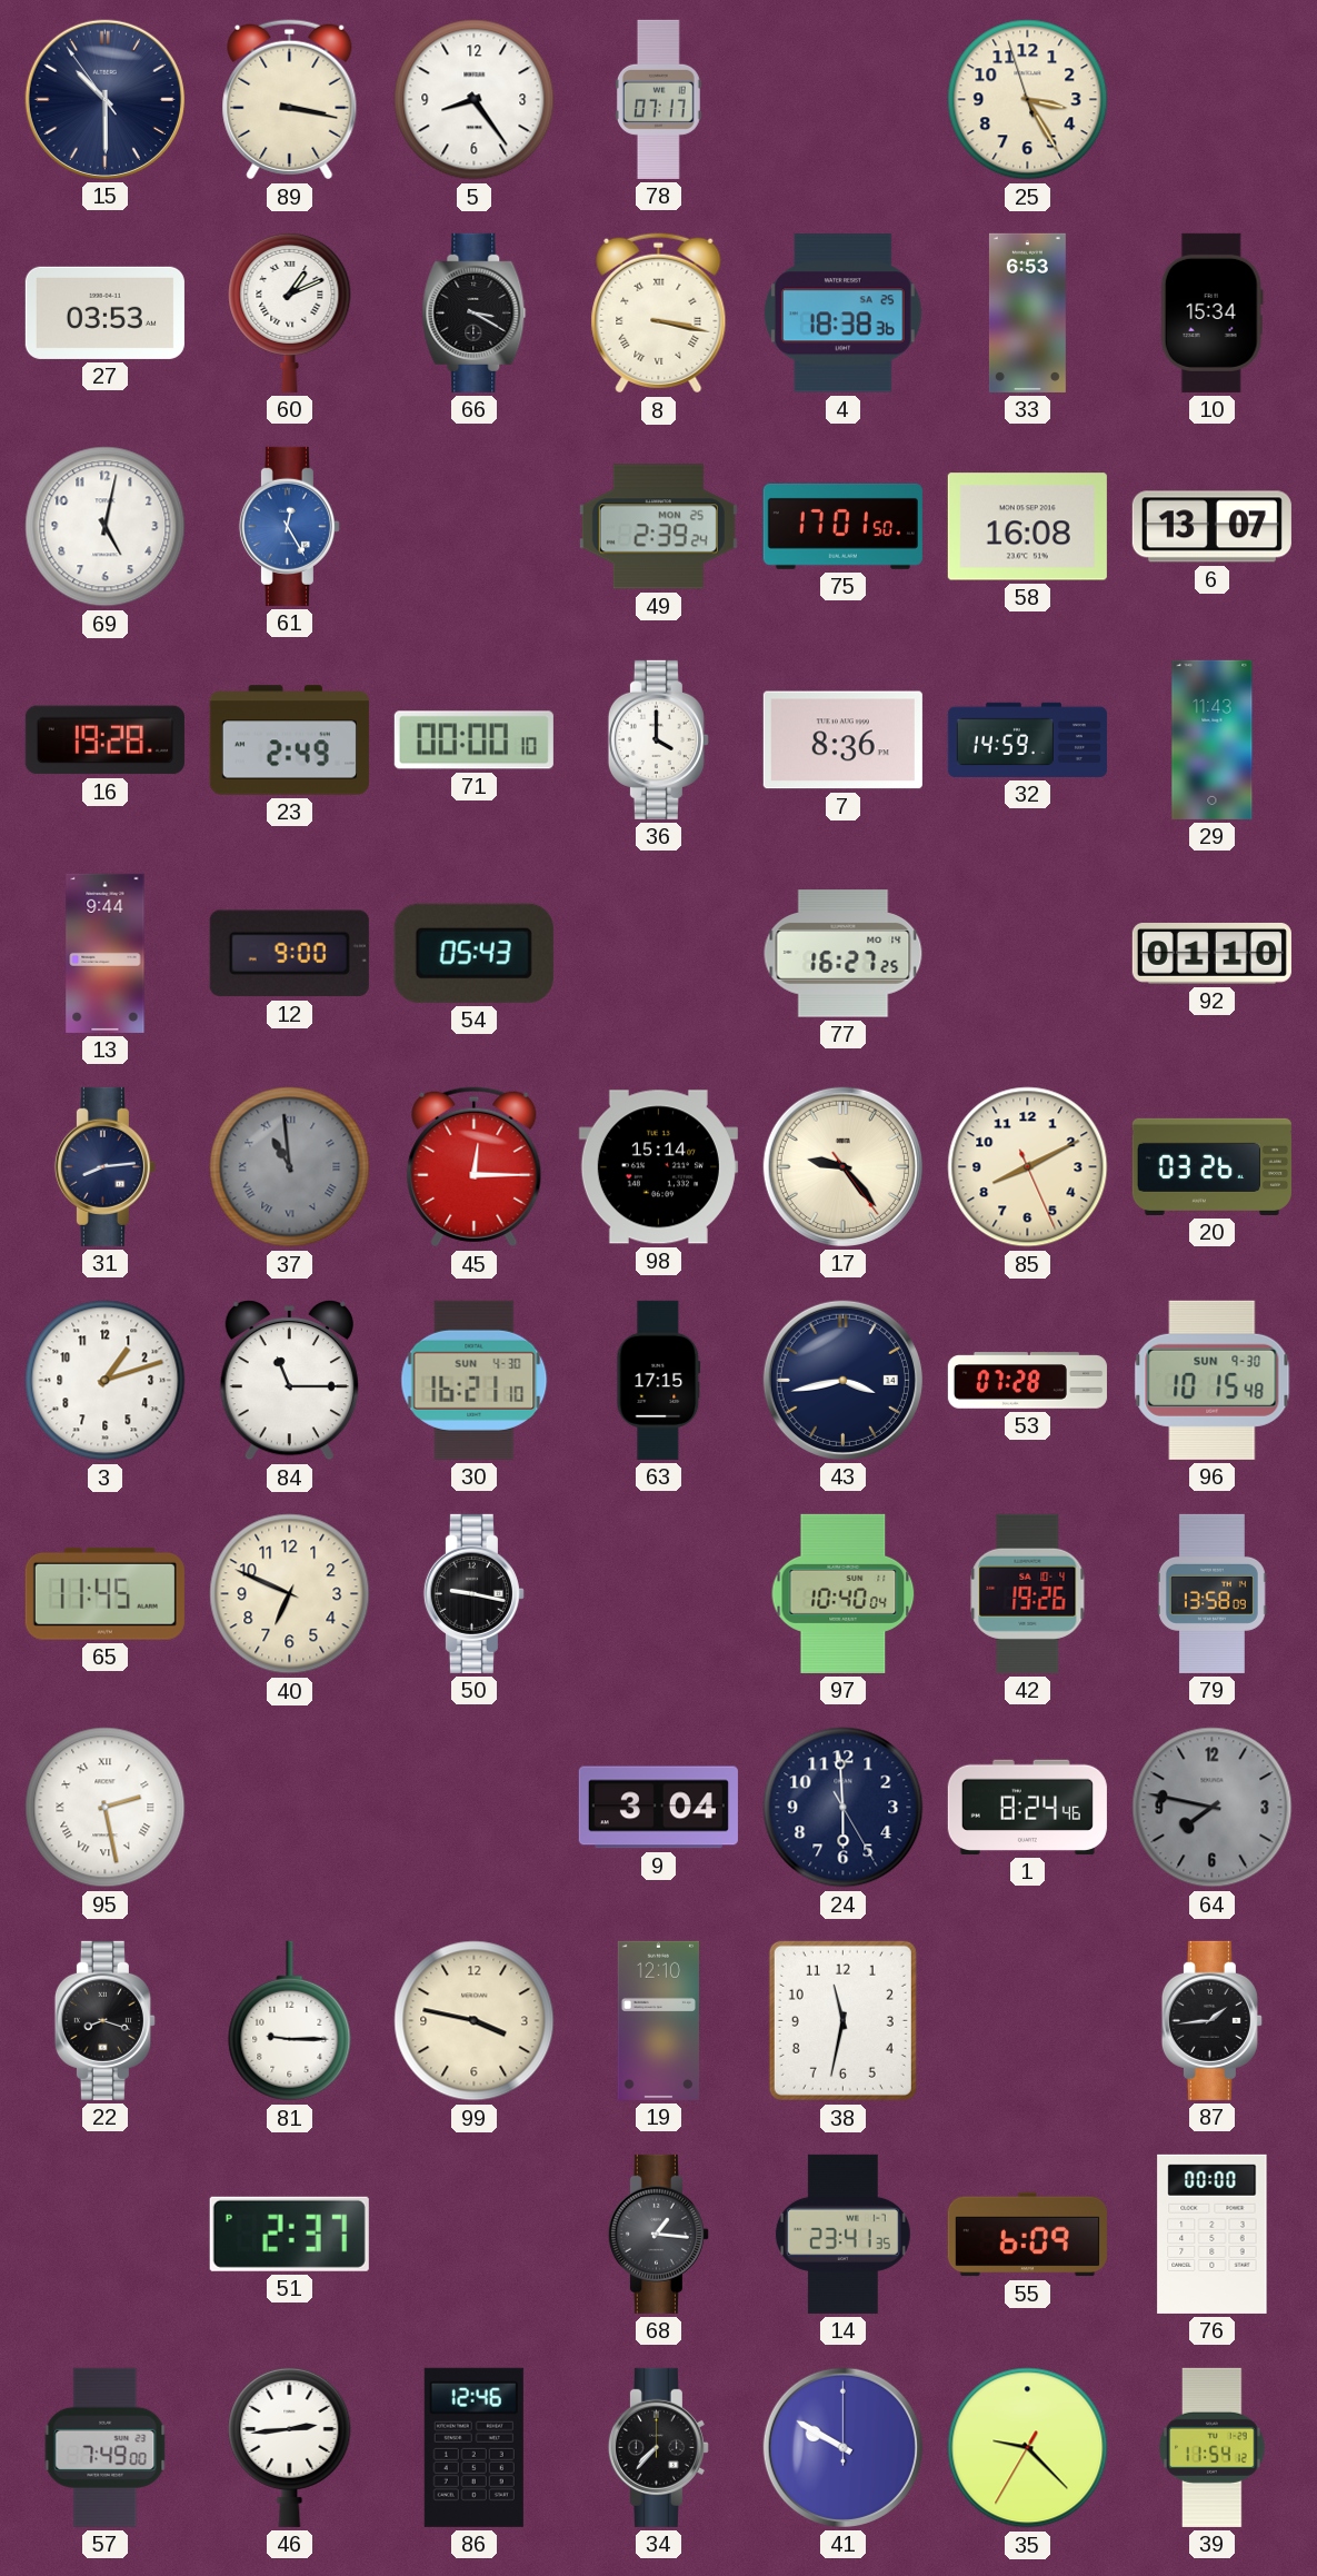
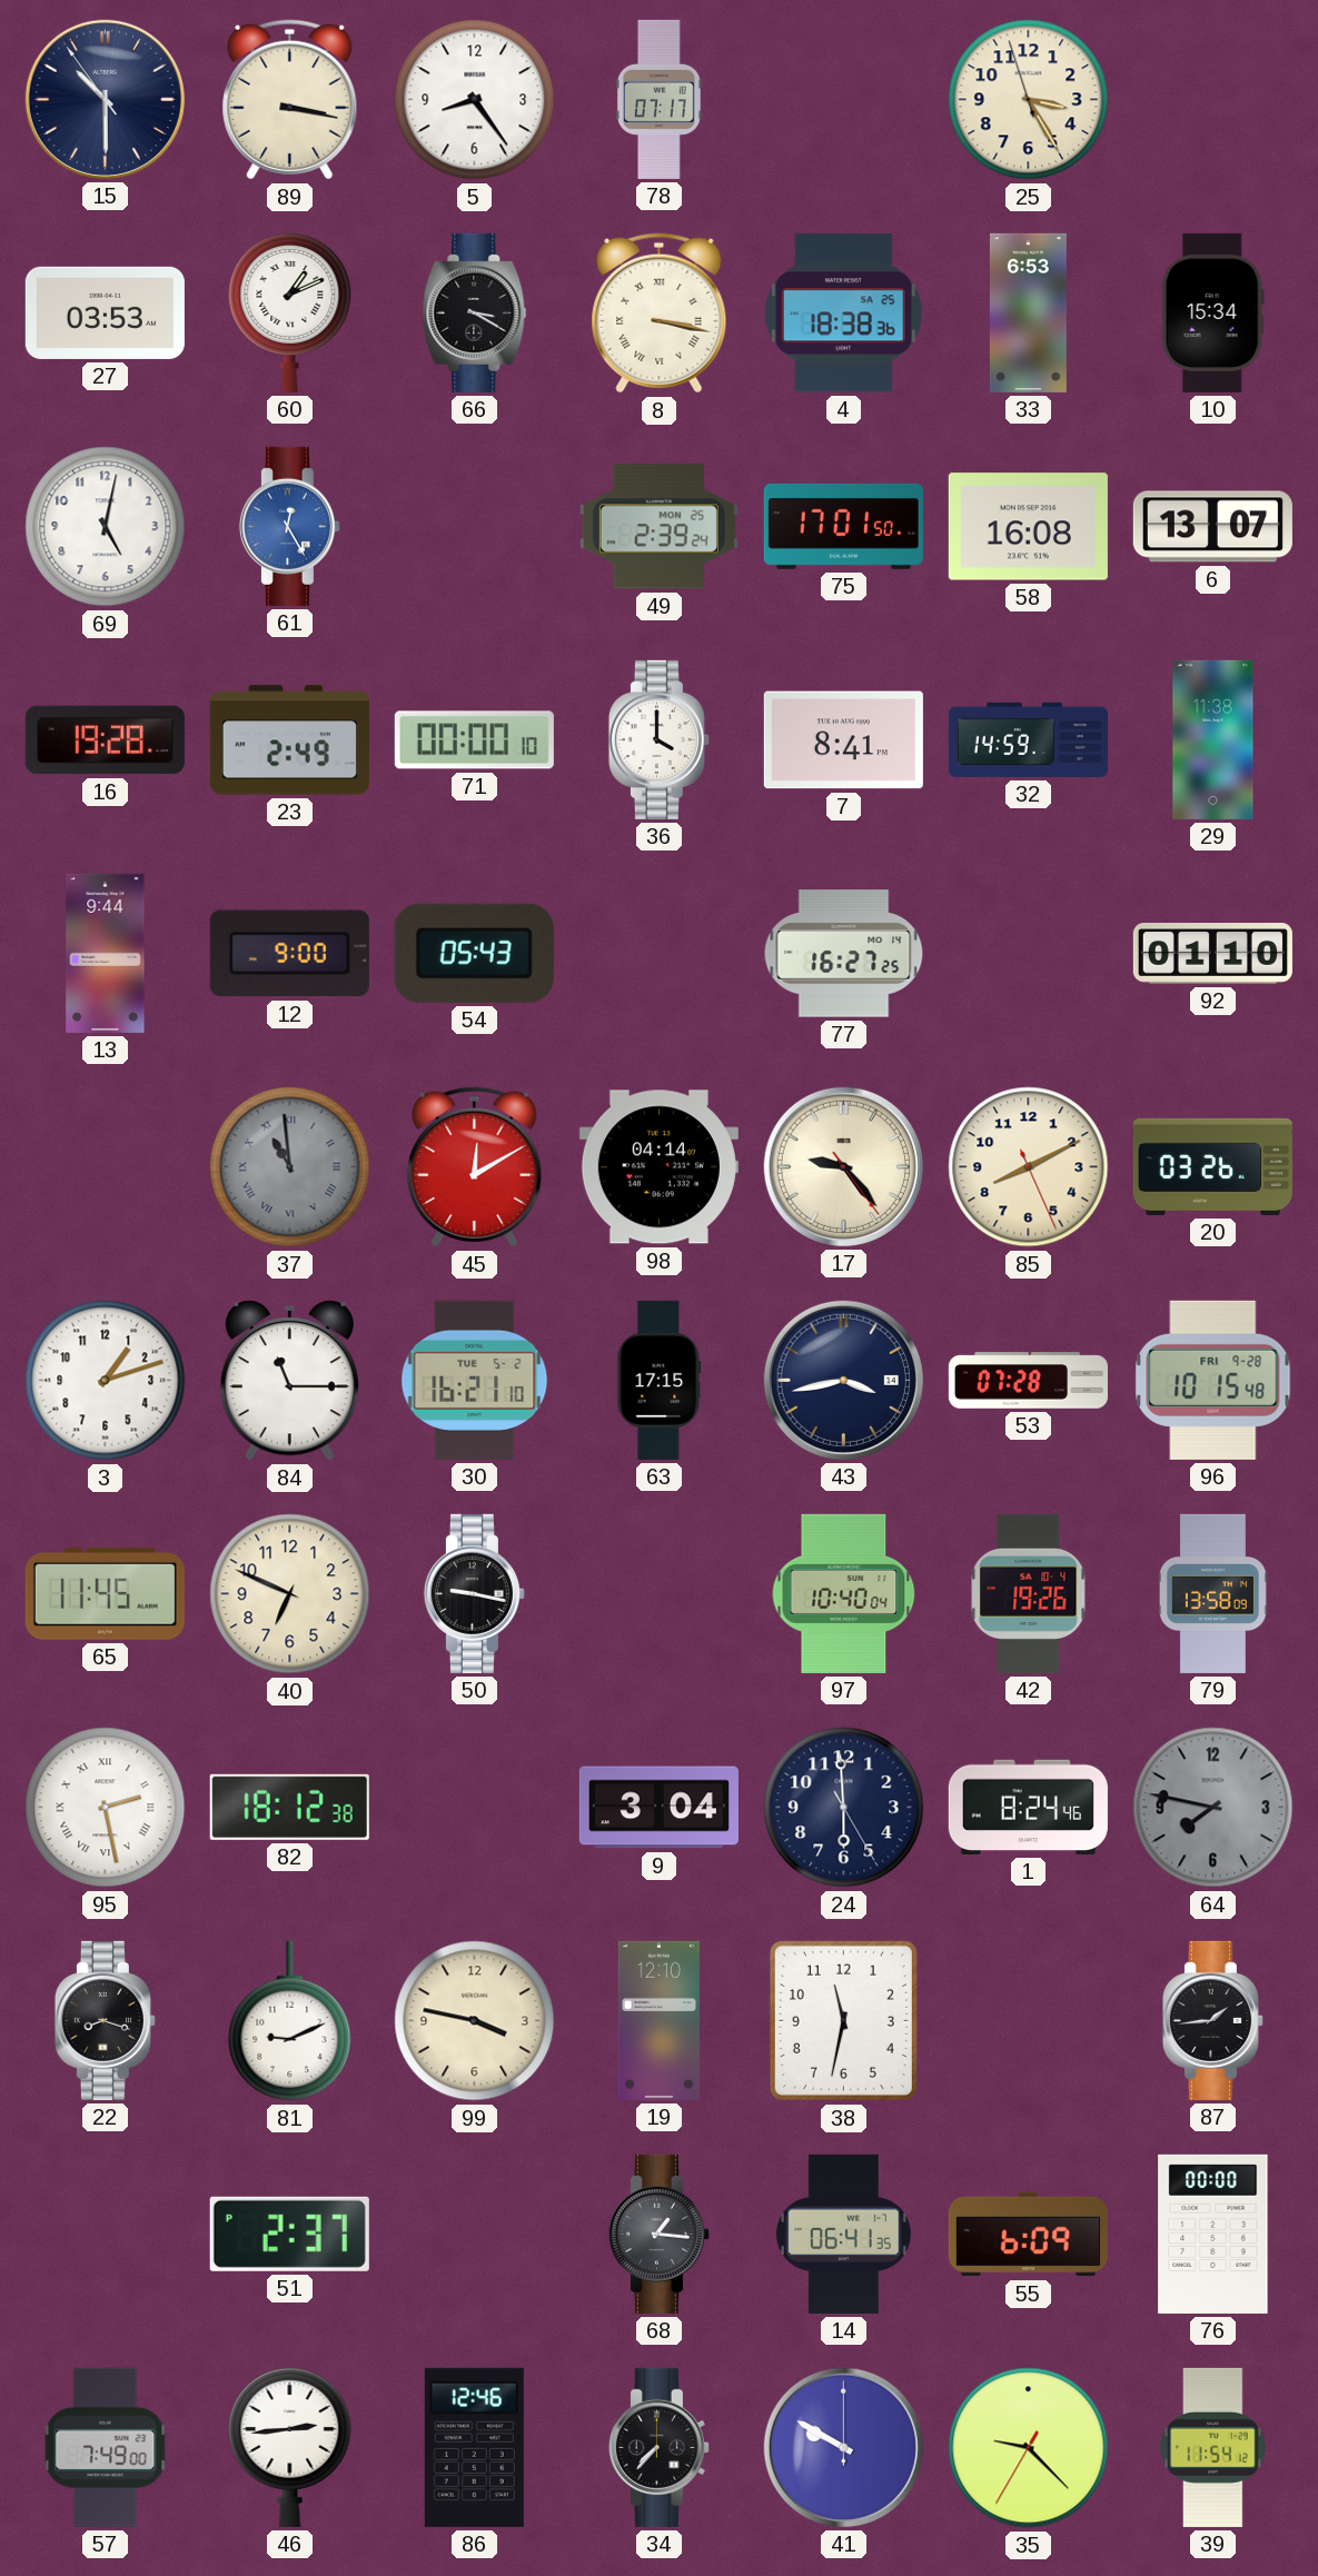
7: 8:36 -> 8:41
29: 11:43 -> 11:38
31: 8:14 -> none
45: 12:15 -> 12:10
98: 15:14 -> 04:14
30 date: SUN 4-30 -> TUE 5-2
96 date: SUN 9-30 -> FRI 9-28
82: none -> 18:12
81: 9:15 -> 9:11
14: 23:41 -> 06:41
